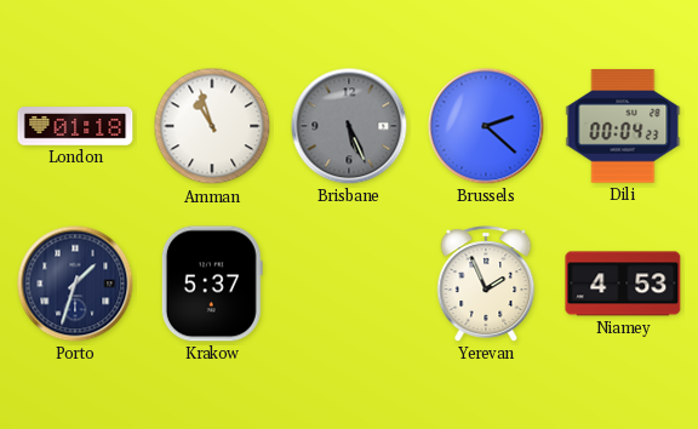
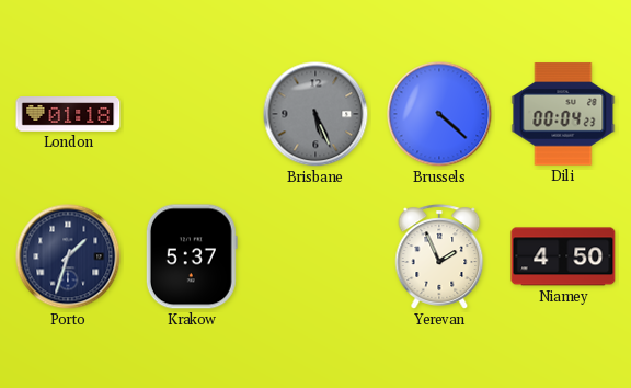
Amman: 10:57 -> none
Brussels: 2:22 -> 4:22
Niamey: 4:53 -> 4:50
